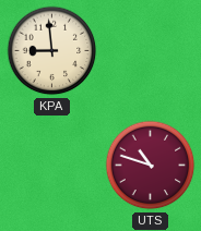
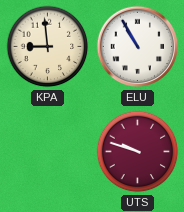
ELU: none -> 10:55
UTS: 10:48 -> 9:48
